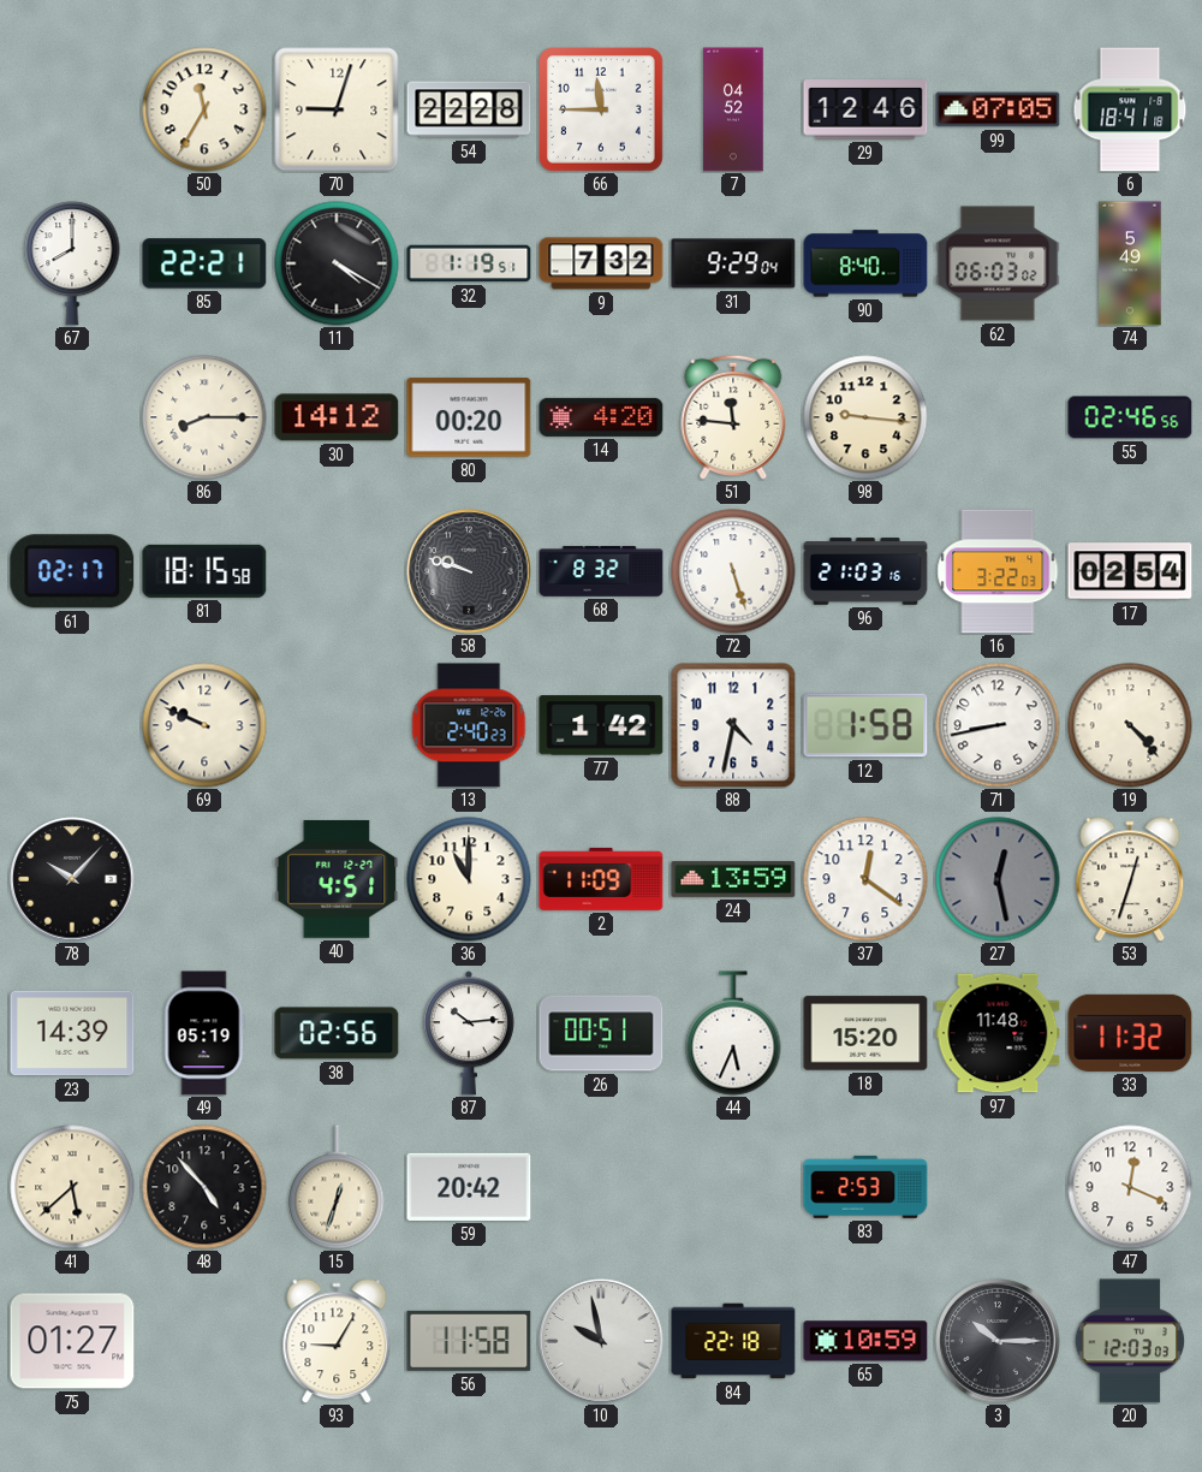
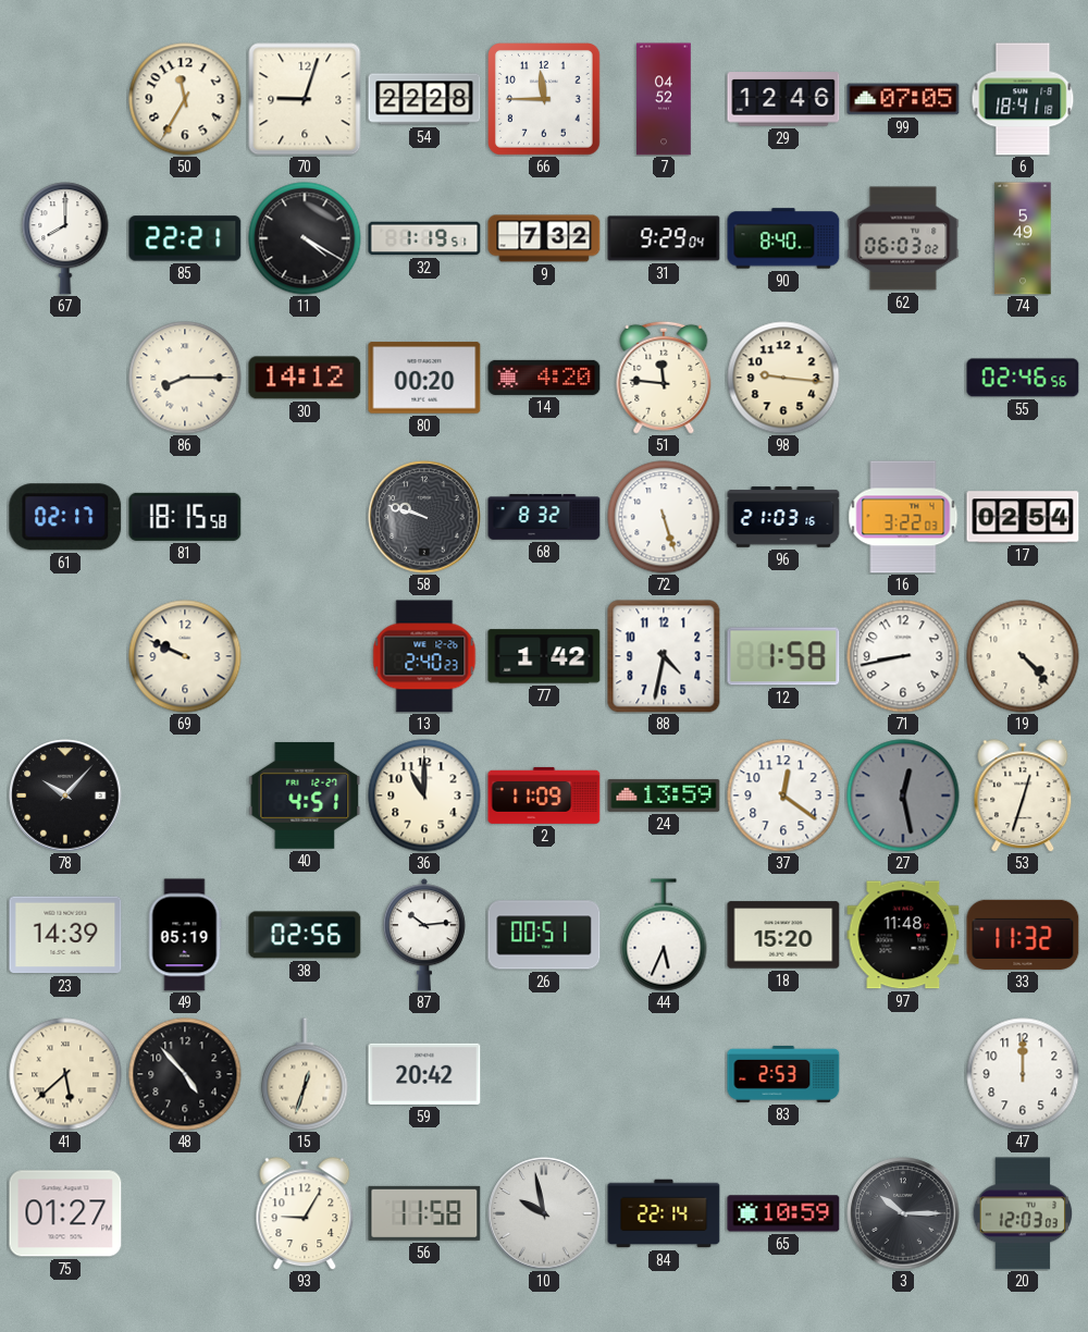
47: 12:19 -> 12:00
84: 22:18 -> 22:14
